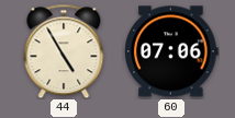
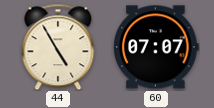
60: 07:06 -> 07:07
